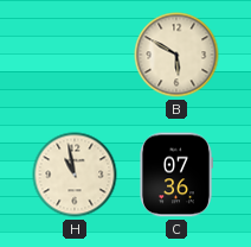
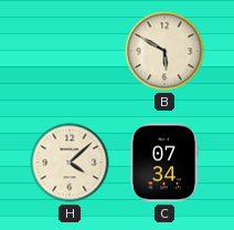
H: 10:58 -> 4:08
C: 07:36 -> 07:34
